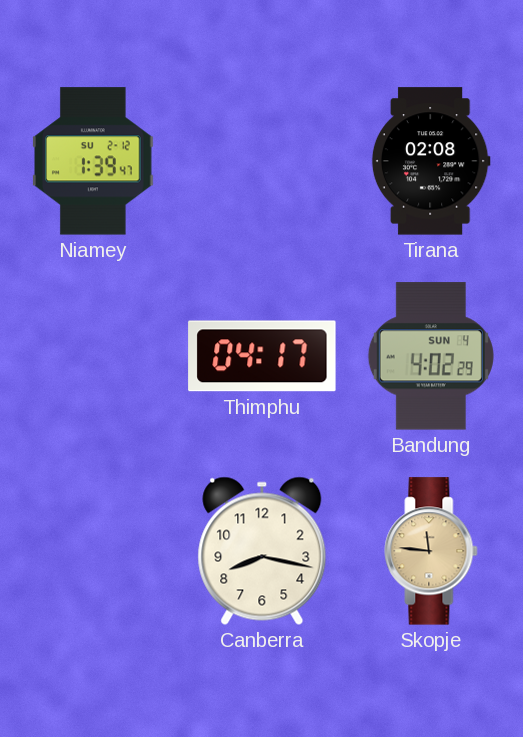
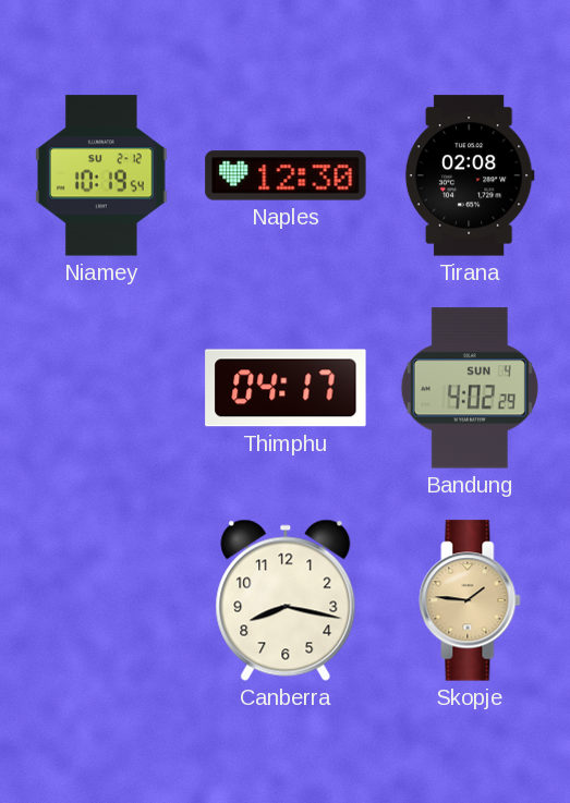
Niamey: 1:39 -> 10:19
Naples: none -> 12:30
Skopje: 11:46 -> 1:46
